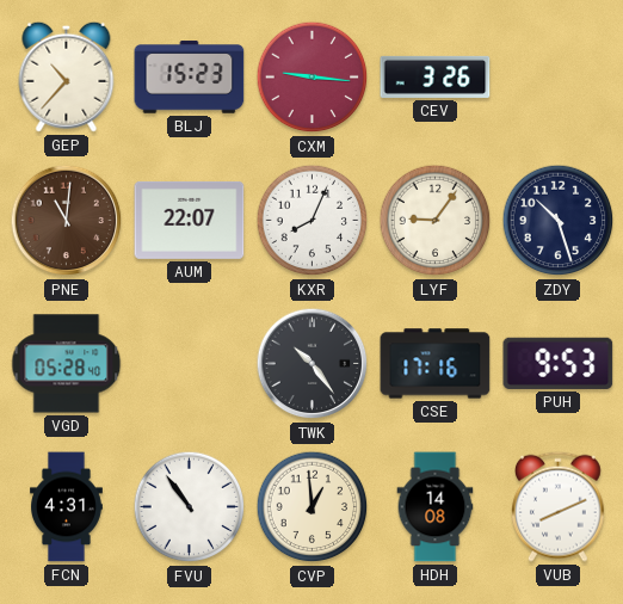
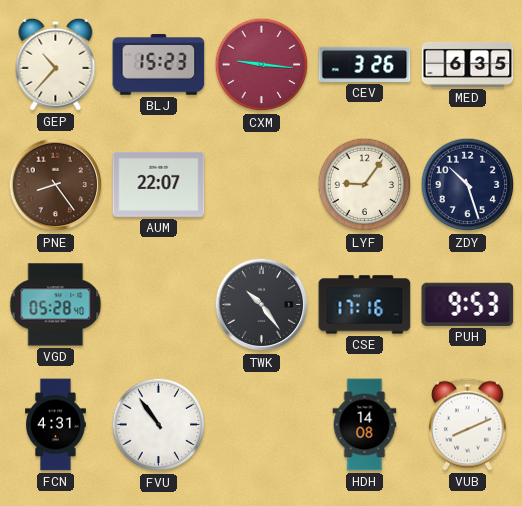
MED: none -> 6:35
PNE: 11:01 -> 8:24
KXR: 8:04 -> none
CVP: 12:59 -> none
